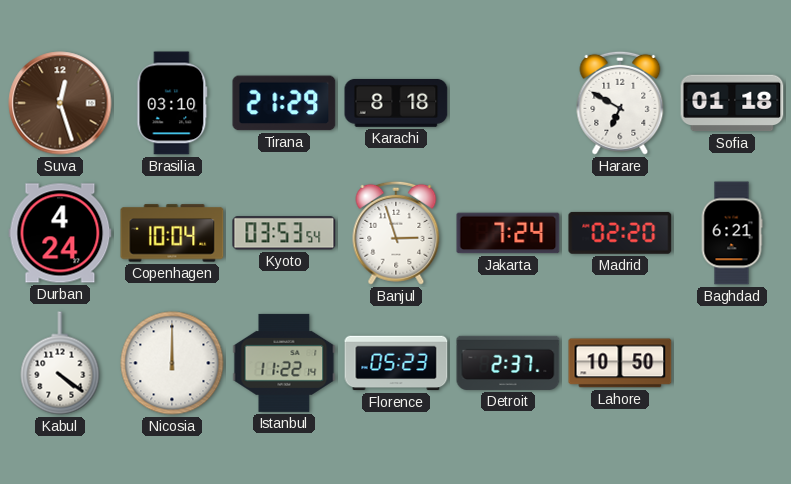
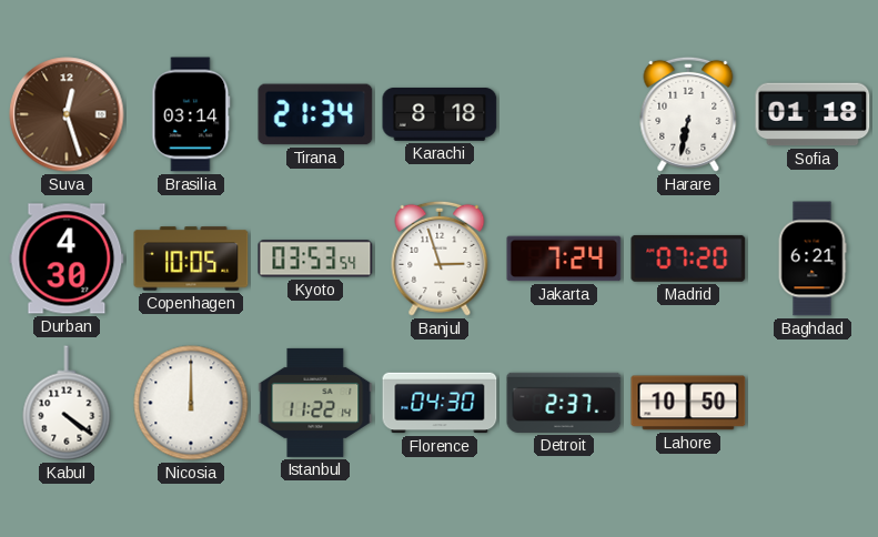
Brasilia: 03:10 -> 03:14
Tirana: 21:29 -> 21:34
Harare: 6:50 -> 6:32
Durban: 4:24 -> 4:30
Copenhagen: 10:04 -> 10:05
Madrid: 02:20 -> 07:20
Florence: 05:23 -> 04:30
